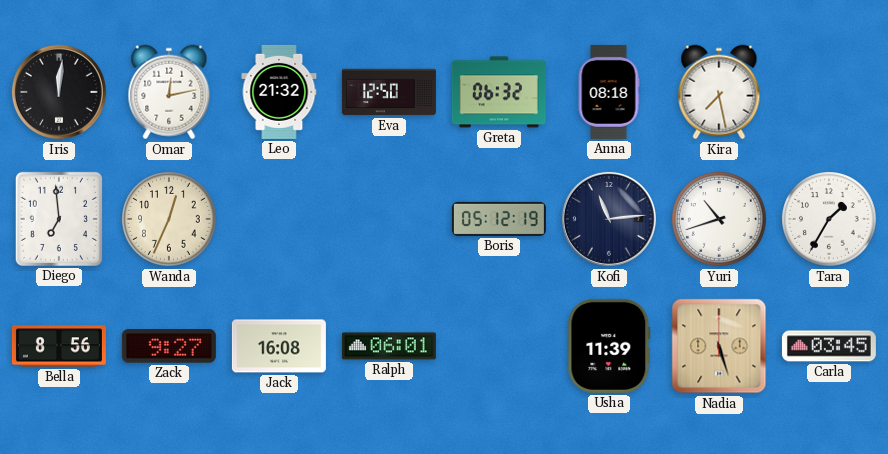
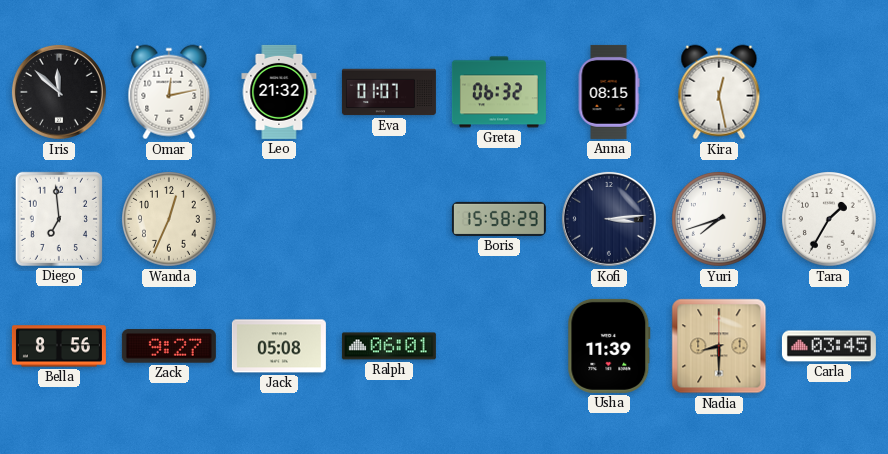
Iris: 12:01 -> 11:52
Eva: 12:50 -> 01:07
Anna: 08:18 -> 08:15
Kira: 7:28 -> 12:28
Boris: 05:12 -> 15:58
Kofi: 11:14 -> 3:14
Yuri: 10:42 -> 7:42
Jack: 16:08 -> 05:08
Nadia: 5:27 -> 8:30
